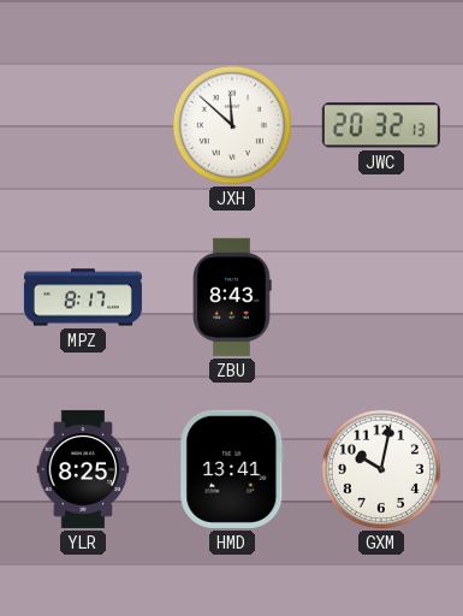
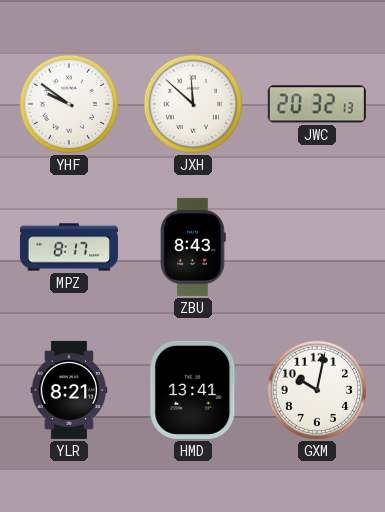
YHF: none -> 9:51
YLR: 8:25 -> 8:21
